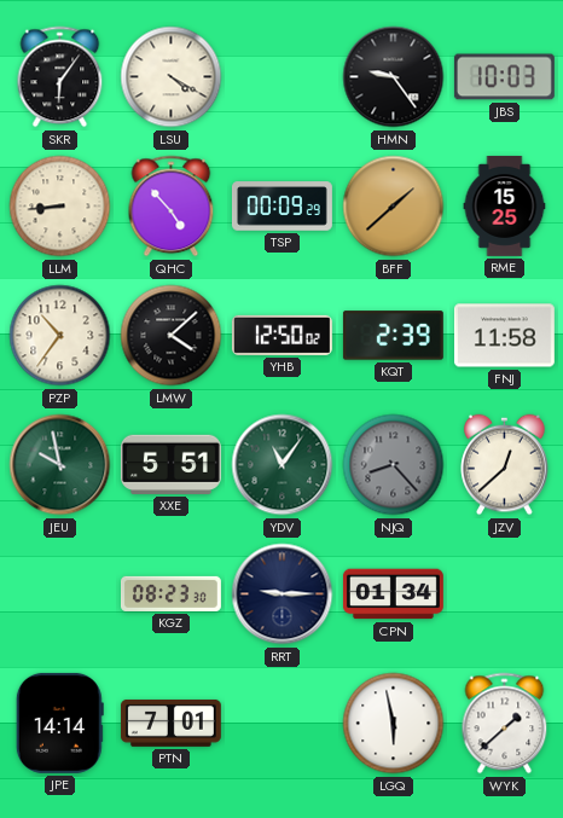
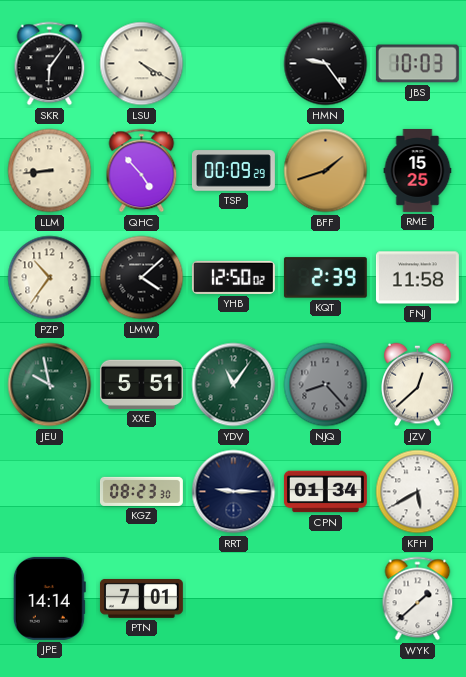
BFF: 1:38 -> 1:42
KFH: none -> 5:40
LGQ: 5:58 -> none
